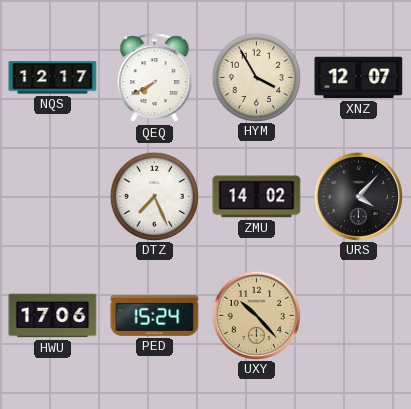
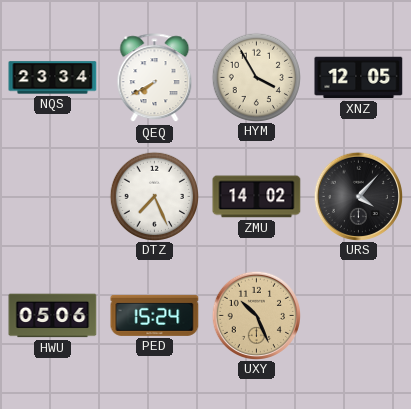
NQS: 12:17 -> 23:34
XNZ: 12:07 -> 12:05
HWU: 17:06 -> 05:06
UXY: 10:23 -> 10:26
